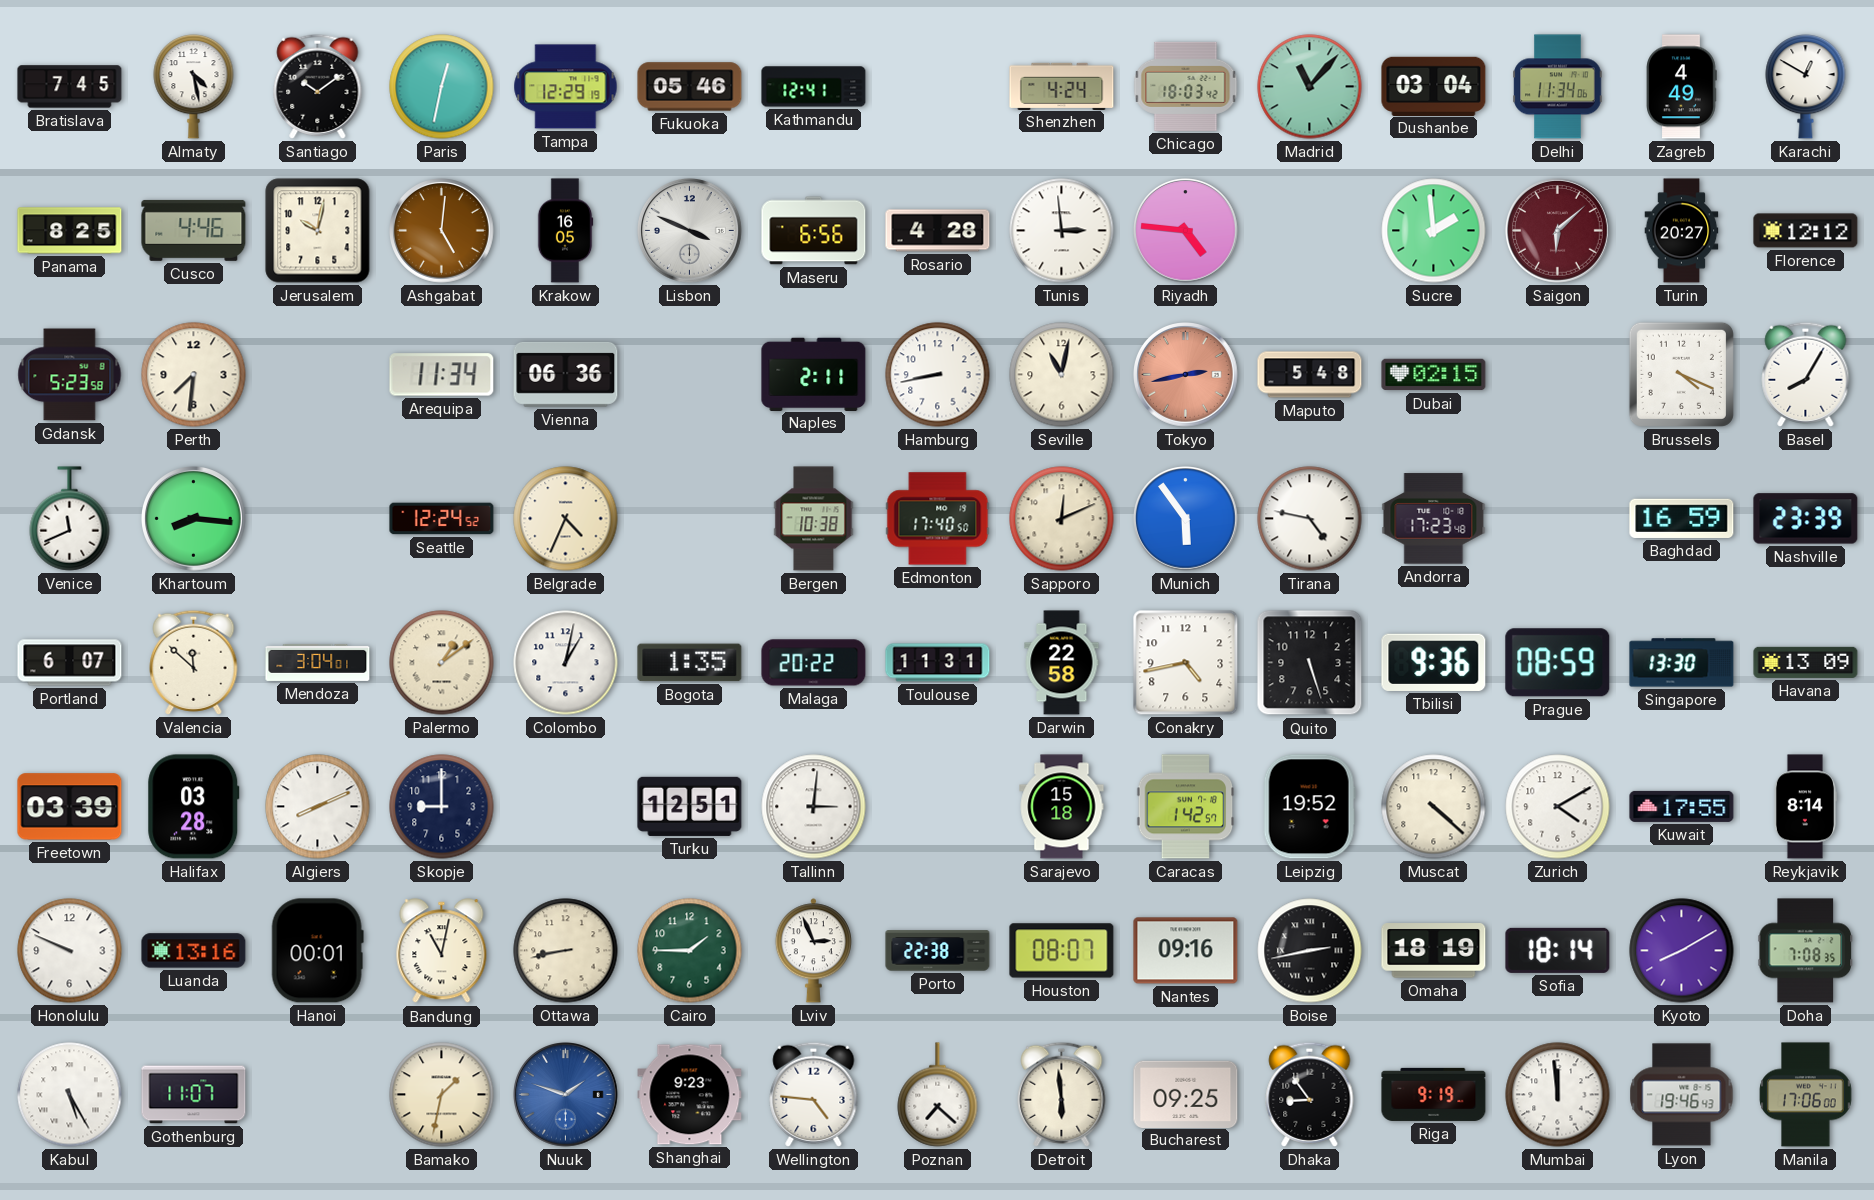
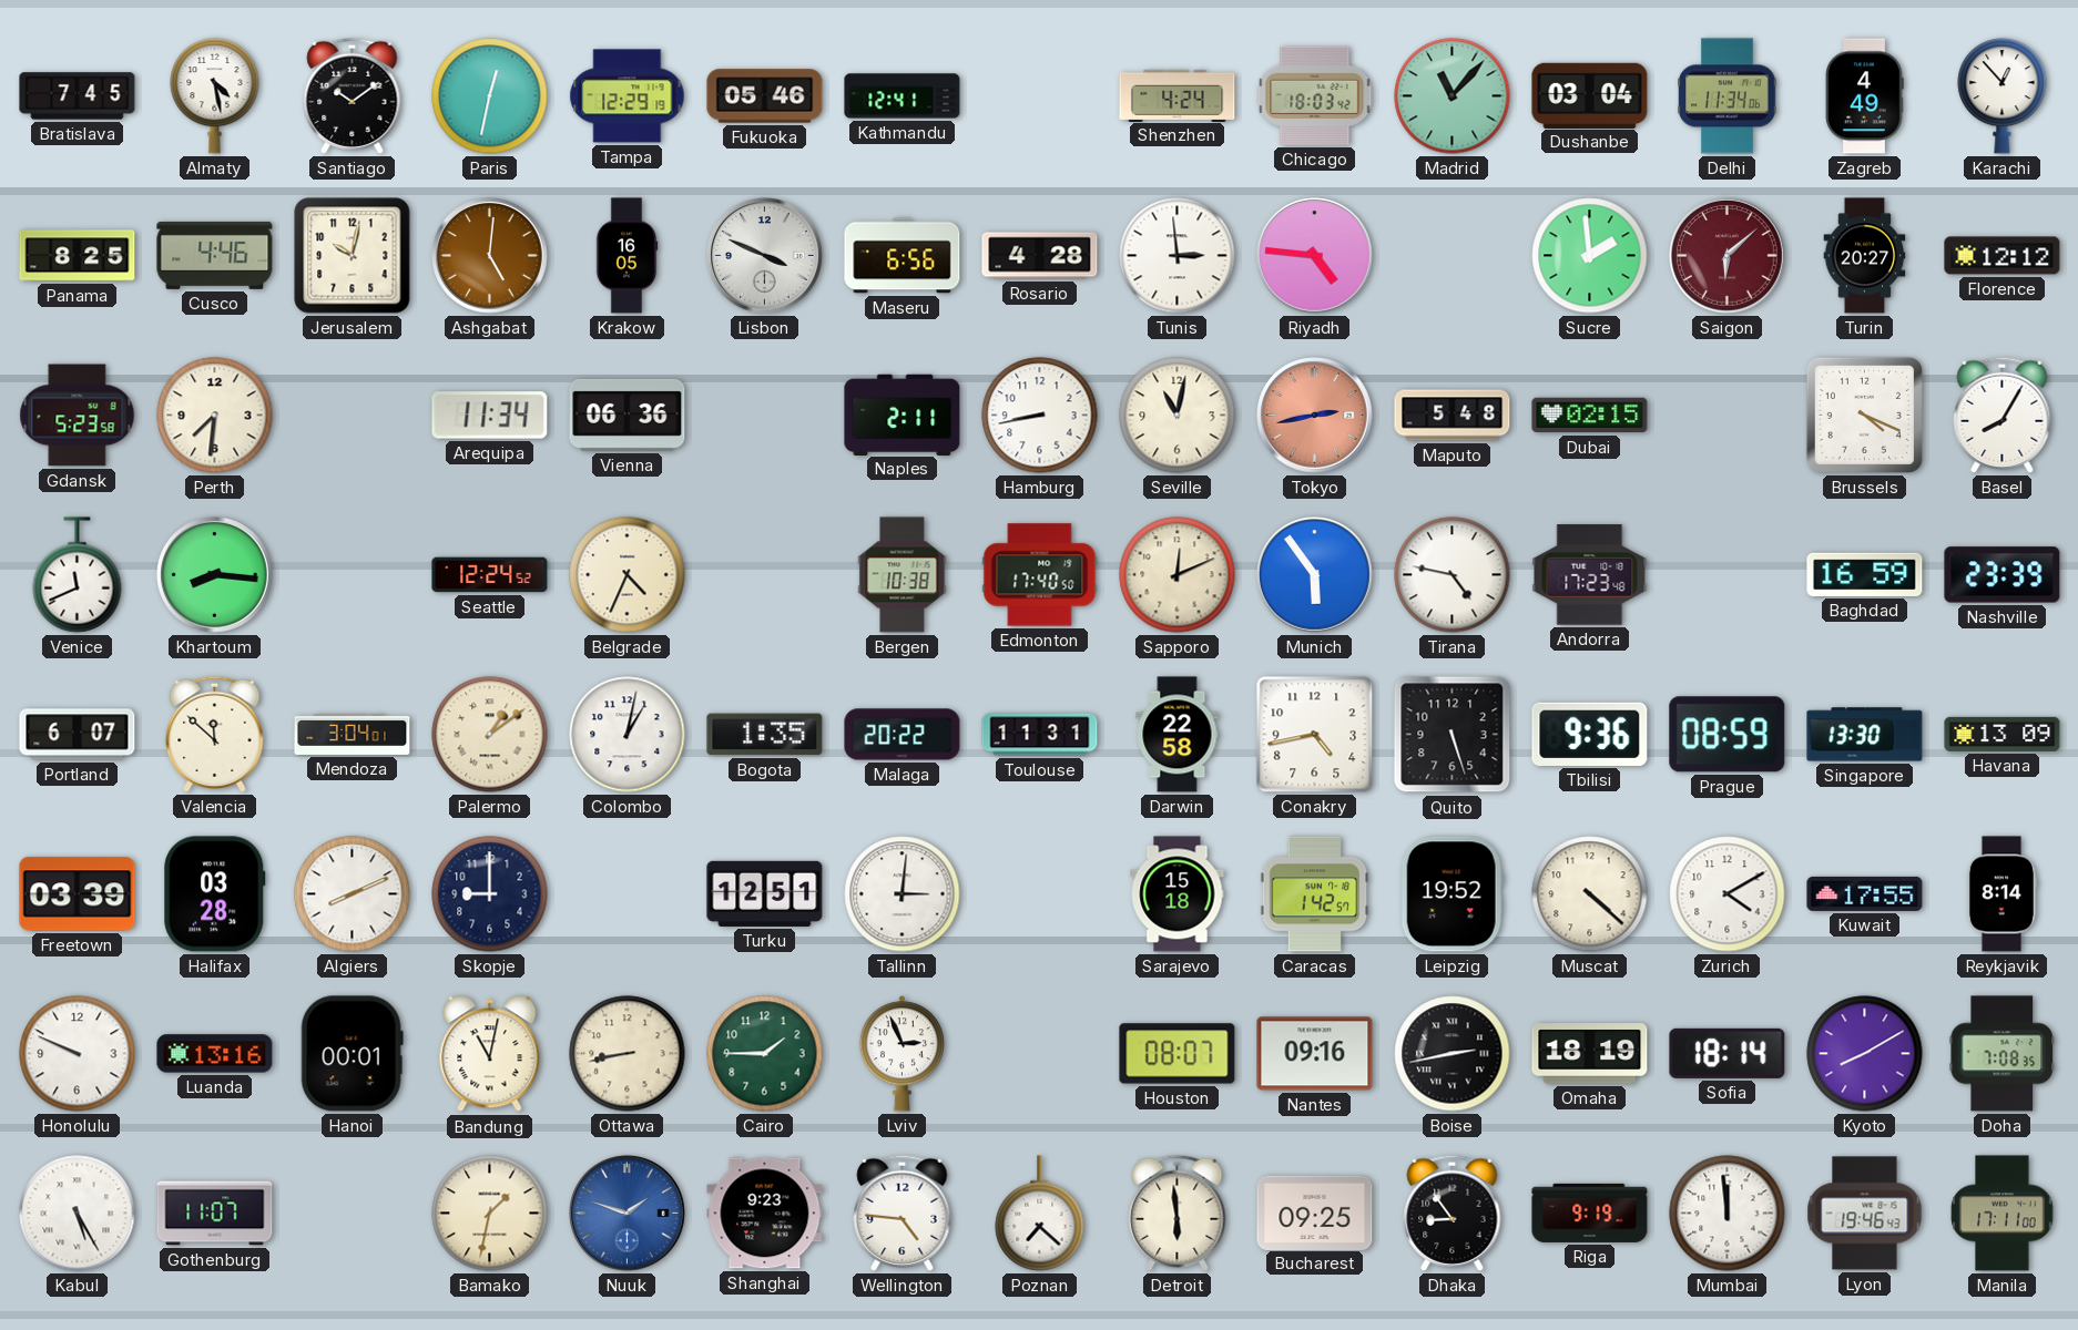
Karachi: 12:50 -> 12:53
Porto: 22:38 -> none
Manila: 17:06 -> 17:11
